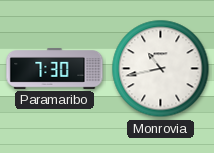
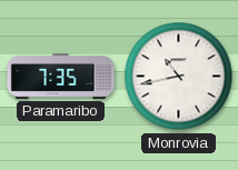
Paramaribo: 7:30 -> 7:35
